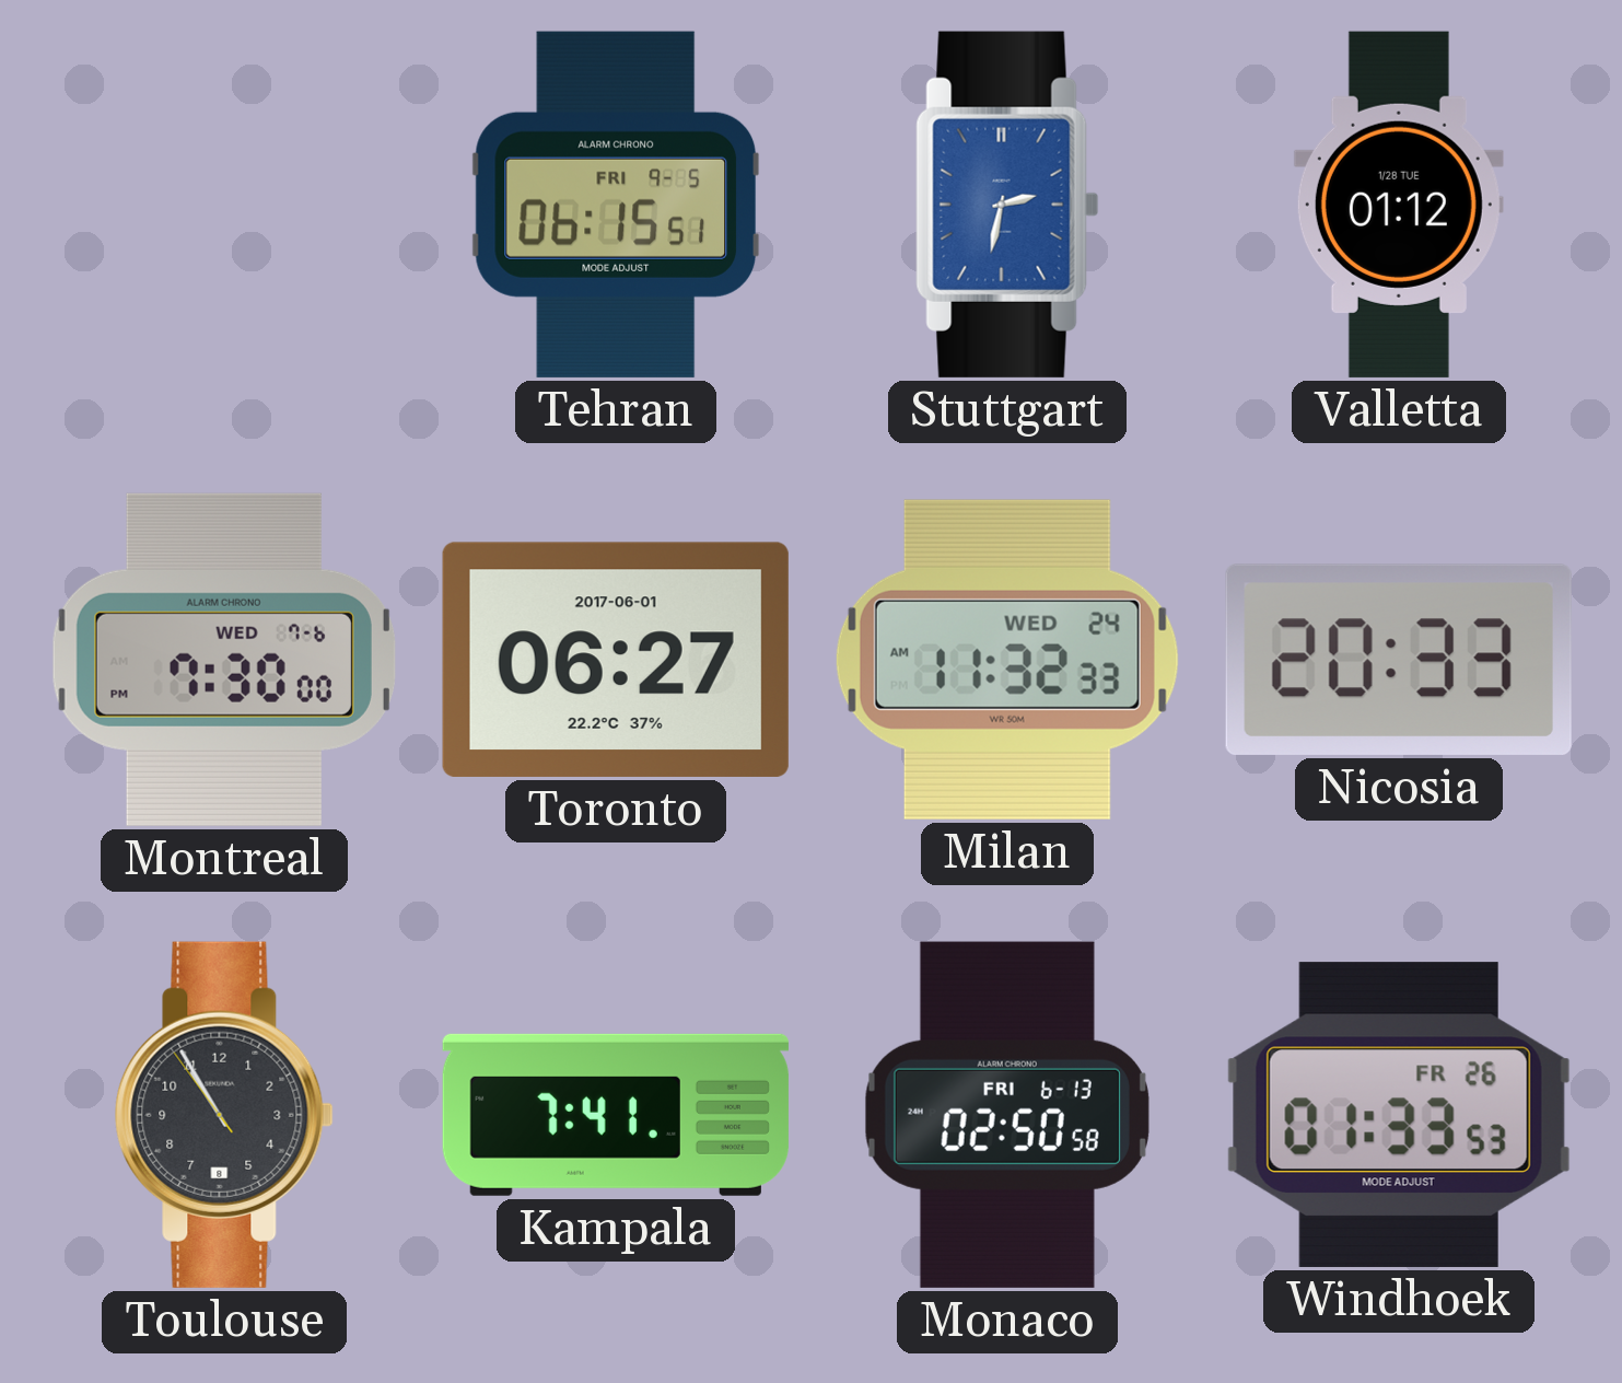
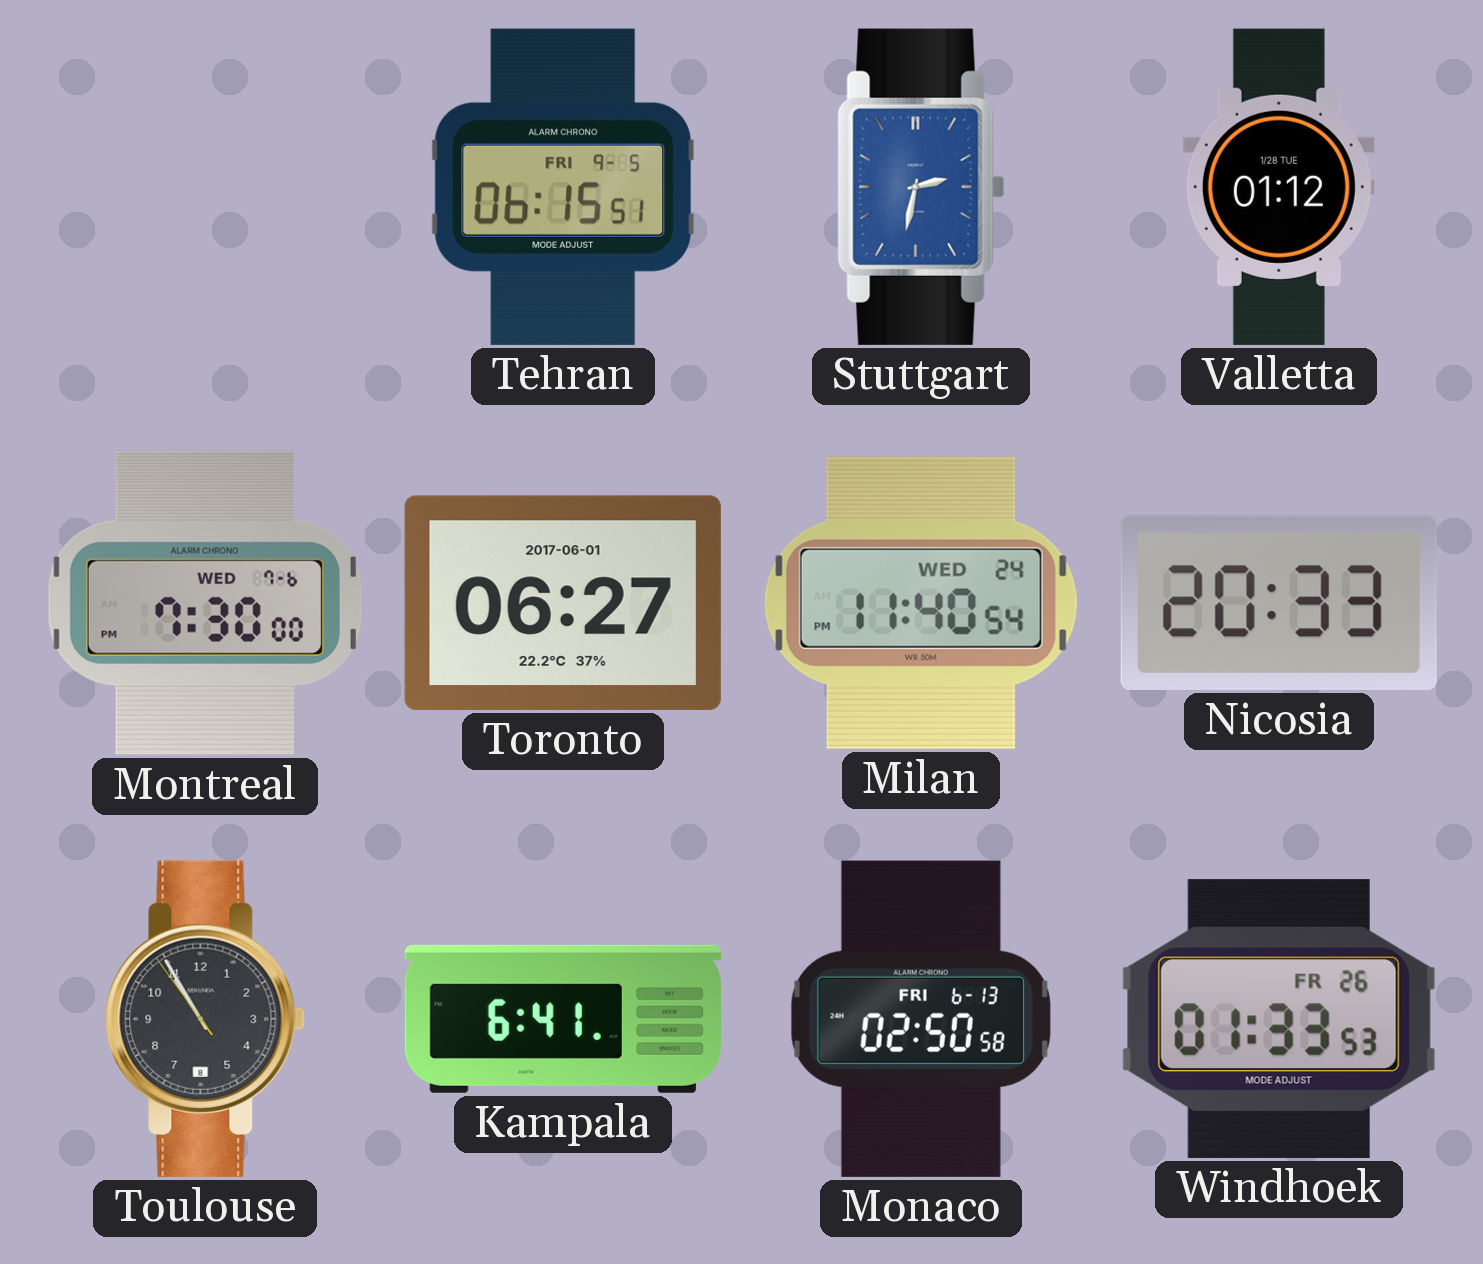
Milan: 11:32 -> 11:40
Kampala: 7:41 -> 6:41
